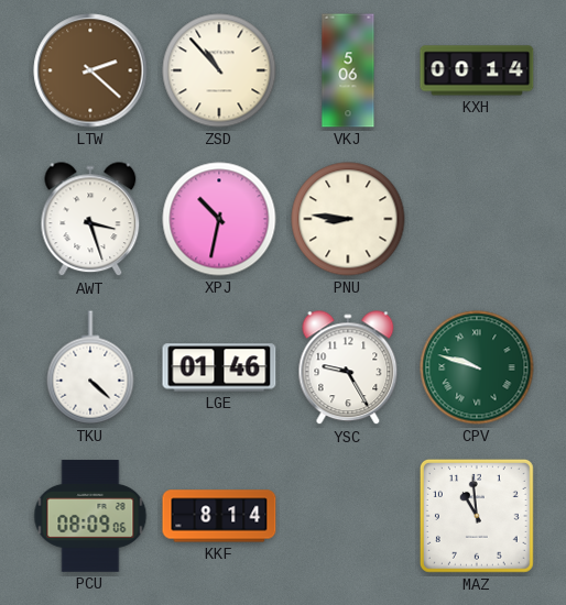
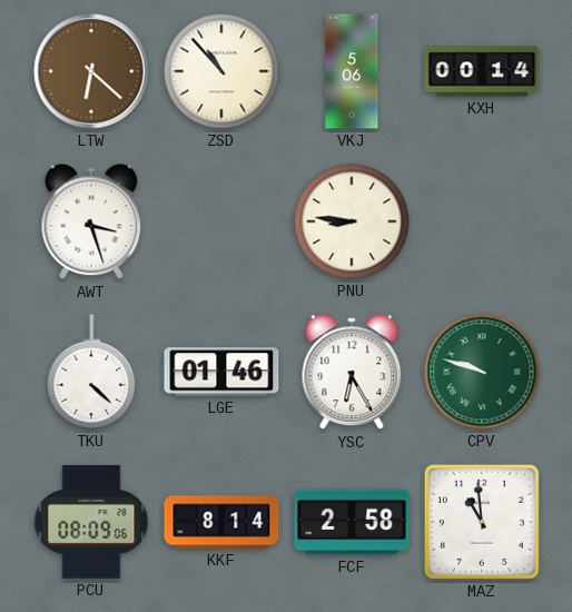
LTW: 2:22 -> 6:22
XPJ: 10:32 -> none
YSC: 9:25 -> 6:25
FCF: none -> 2:58
